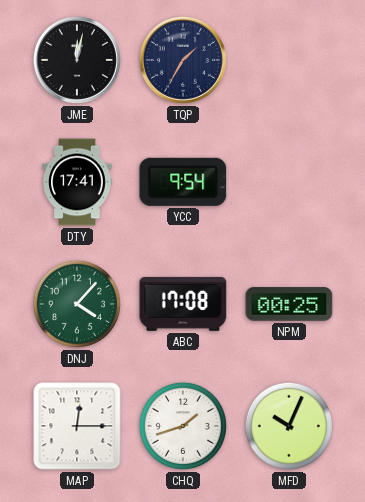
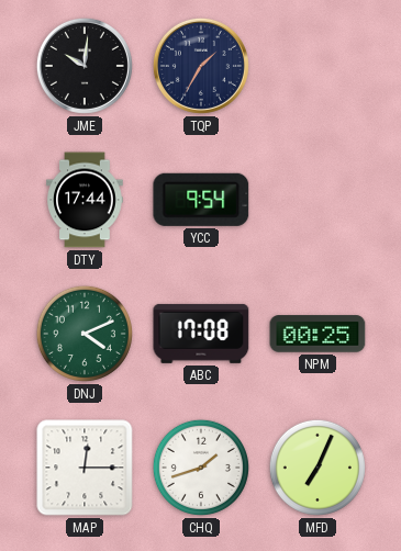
JME: 12:02 -> 10:01
DTY: 17:41 -> 17:44
DNJ: 4:07 -> 4:11
MFD: 10:04 -> 7:04
